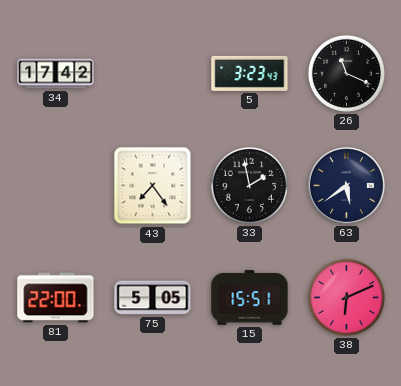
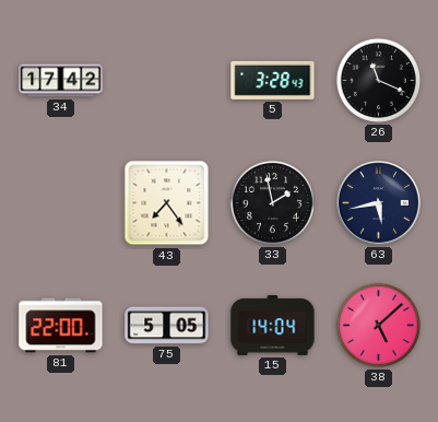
5: 3:23 -> 3:28
63: 5:39 -> 5:43
15: 15:51 -> 14:04
38: 6:11 -> 5:08
